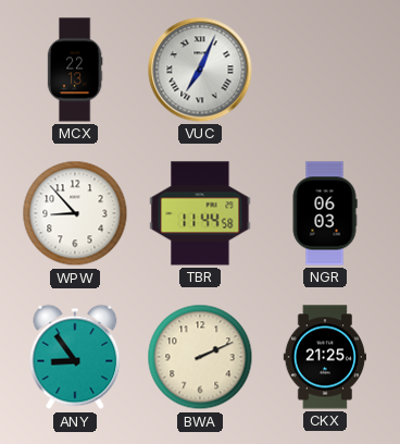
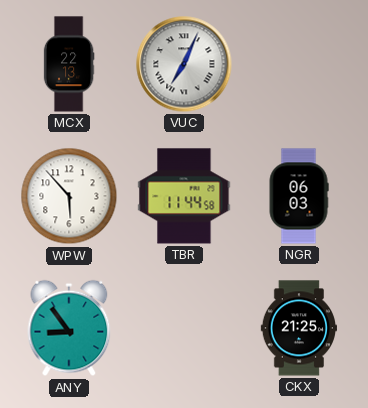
WPW: 8:53 -> 5:53
BWA: 2:11 -> none
